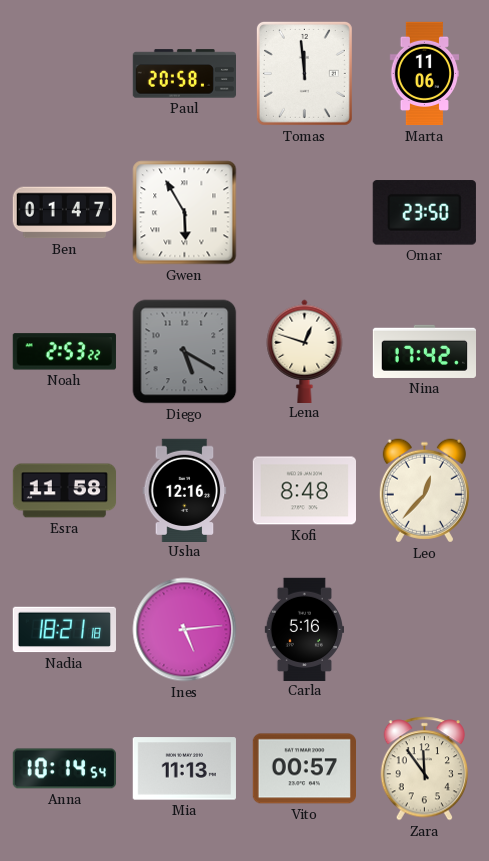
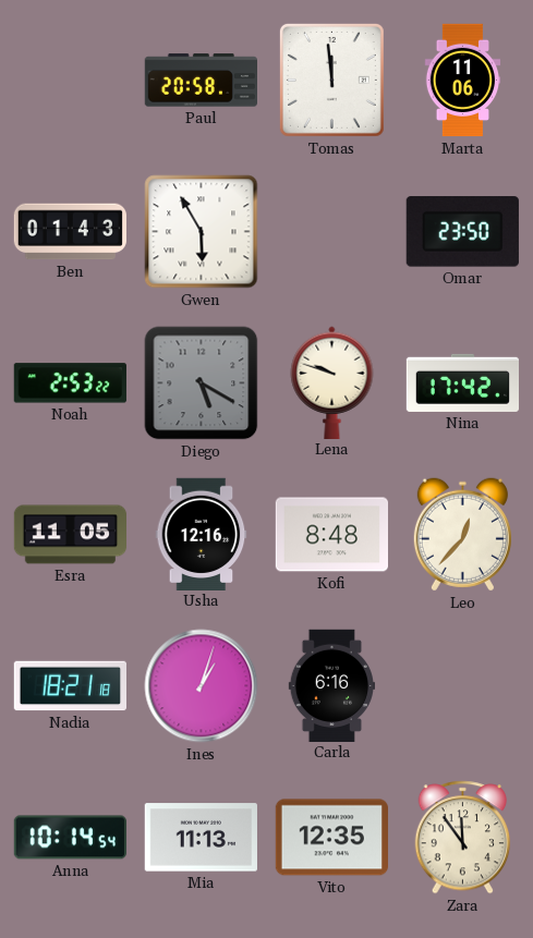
Ben: 01:47 -> 01:43
Lena: 12:48 -> 9:48
Esra: 11:58 -> 11:05
Ines: 5:14 -> 1:03
Carla: 5:16 -> 6:16
Vito: 00:57 -> 12:35
